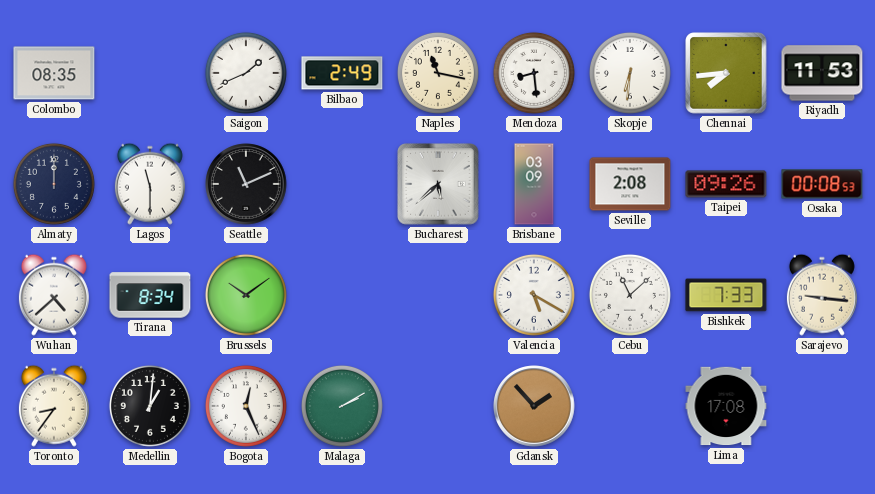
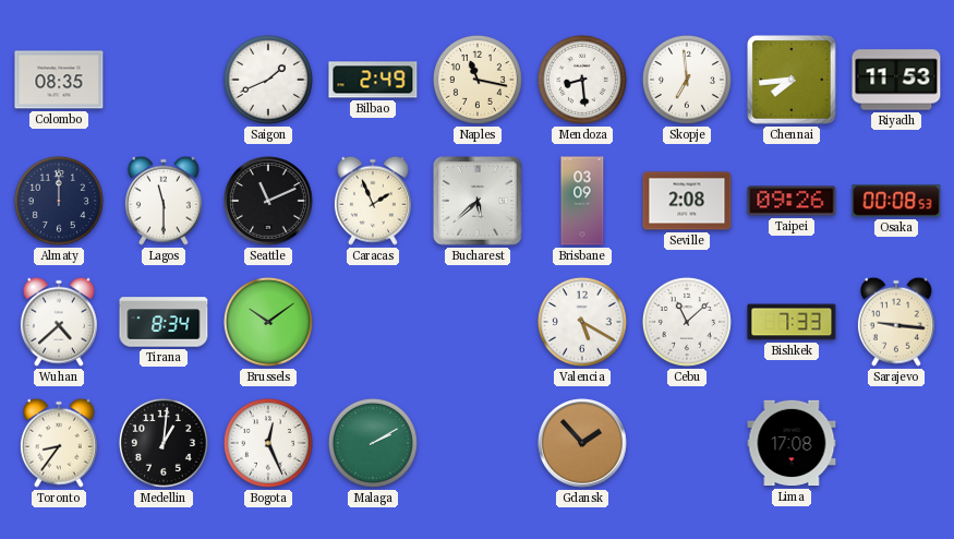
Skopje: 6:31 -> 6:59
Caracas: none -> 1:56
